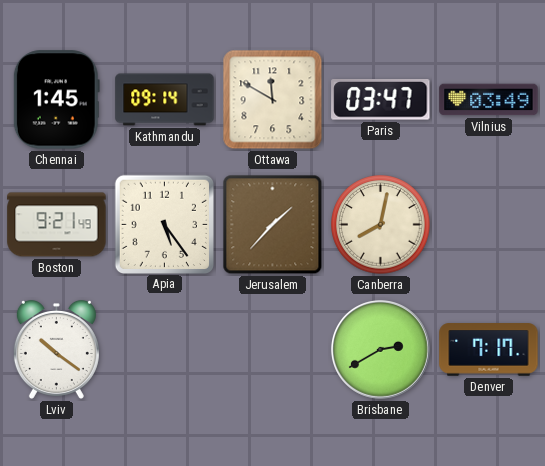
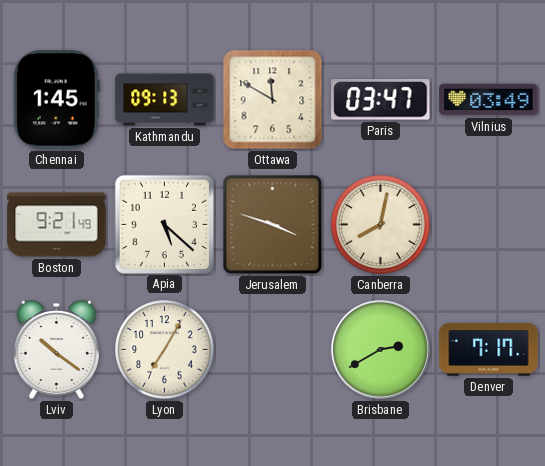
Kathmandu: 09:14 -> 09:13
Apia: 5:24 -> 5:22
Jerusalem: 1:37 -> 3:48
Lyon: none -> 7:05
